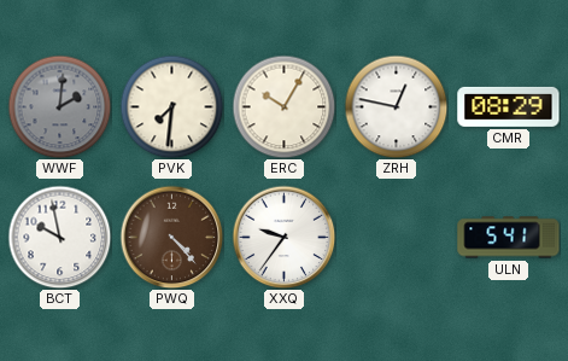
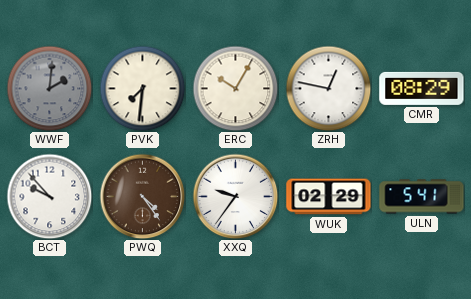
BCT: 9:58 -> 9:53
PWQ: 4:23 -> 4:24
WUK: none -> 02:29
